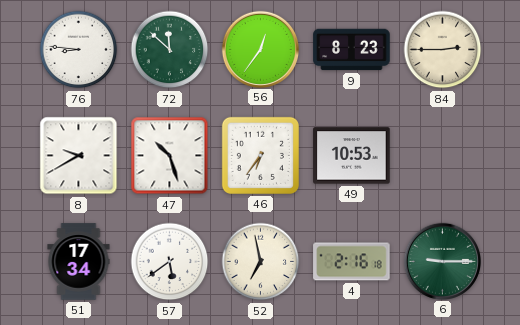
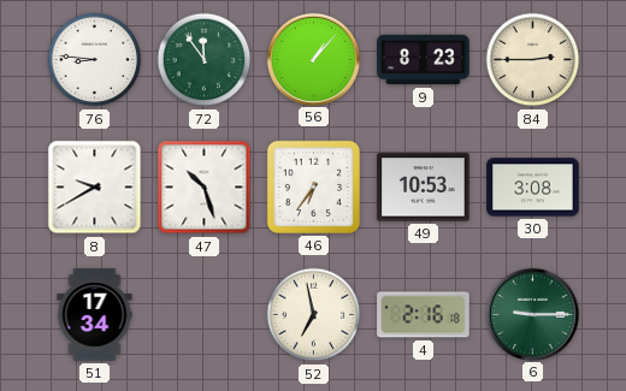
72: 11:52 -> 11:54
56: 12:36 -> 1:07
30: none -> 3:08
57: 5:39 -> none
